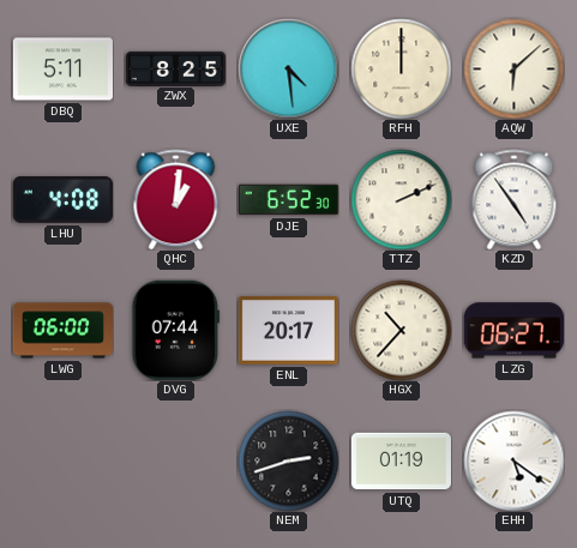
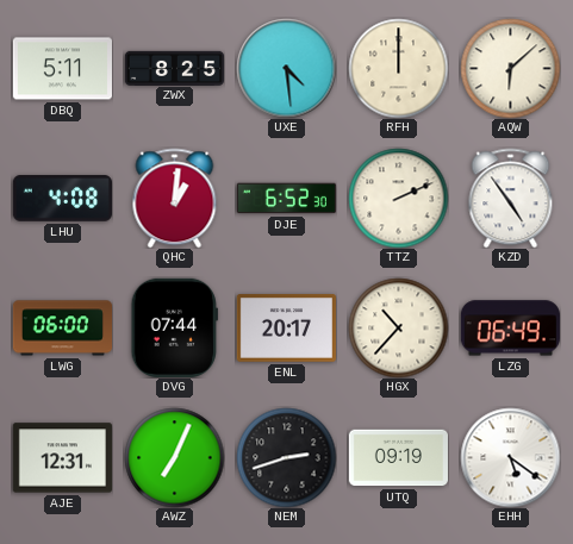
LZG: 06:27 -> 06:49
AJE: none -> 12:31
AWZ: none -> 7:04
UTQ: 01:19 -> 09:19
